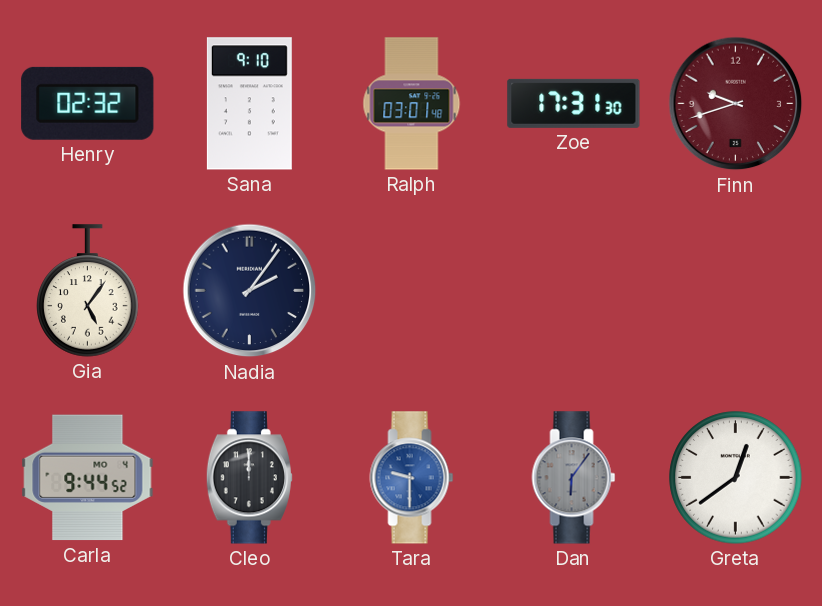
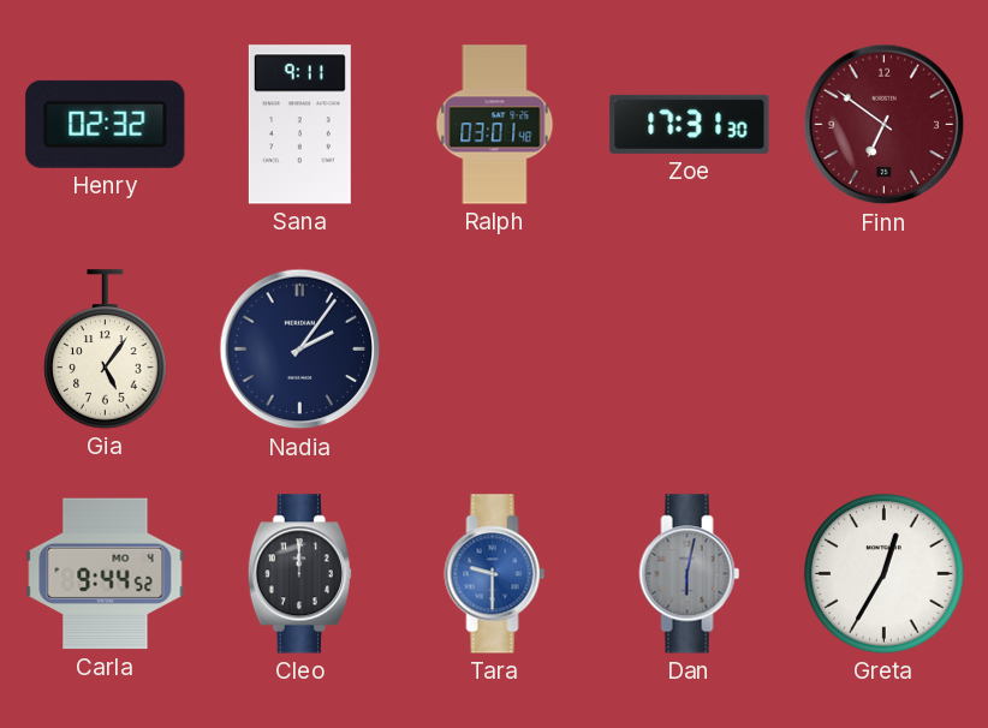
Sana: 9:10 -> 9:11
Finn: 9:42 -> 6:51
Dan: 6:06 -> 6:02
Greta: 12:39 -> 12:35
